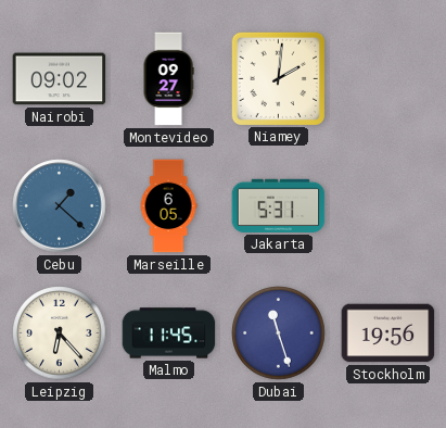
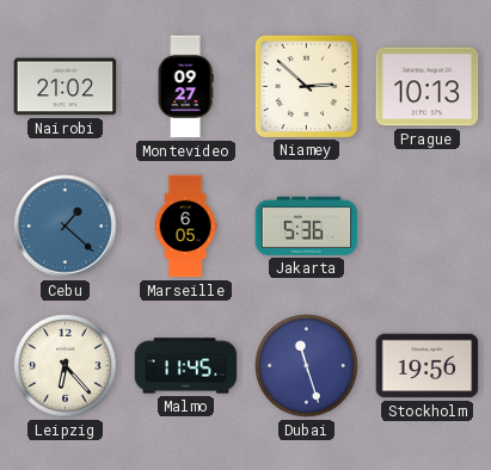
Nairobi: 09:02 -> 21:02
Niamey: 2:01 -> 2:52
Prague: none -> 10:13
Jakarta: 5:31 -> 5:36
